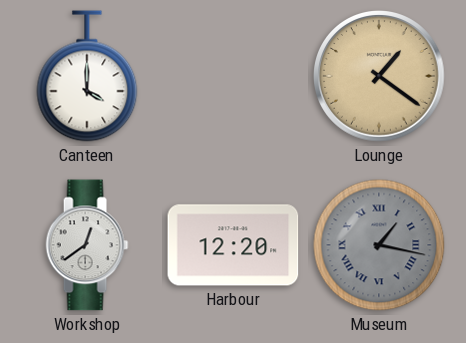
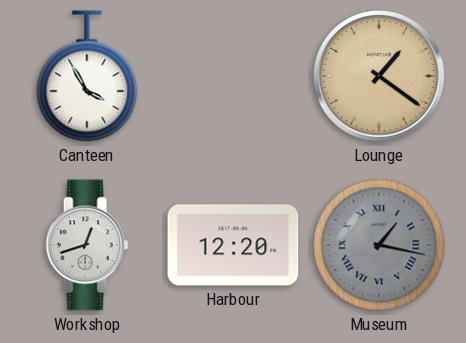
Canteen: 4:00 -> 3:55
Workshop: 12:39 -> 12:42
